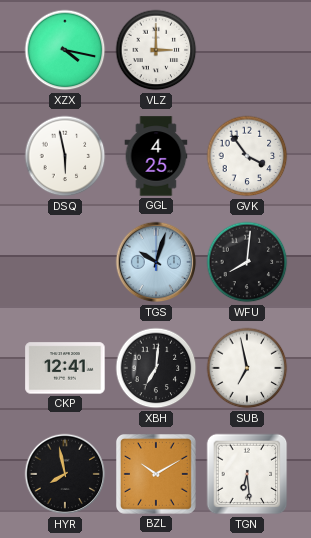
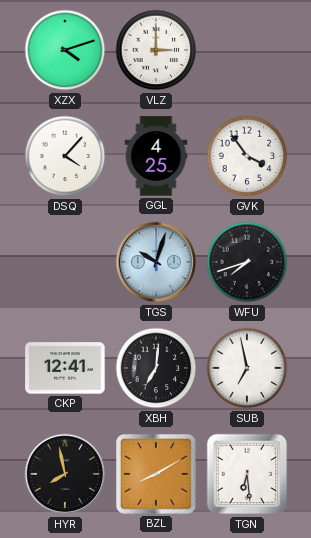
XZX: 4:17 -> 4:12
DSQ: 5:58 -> 4:07
WFU: 8:01 -> 7:42
BZL: 10:10 -> 8:10
